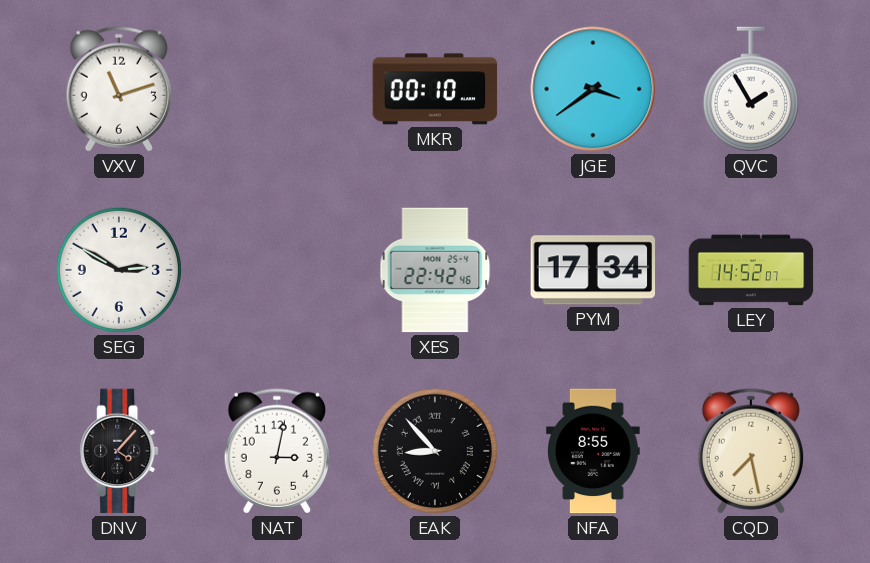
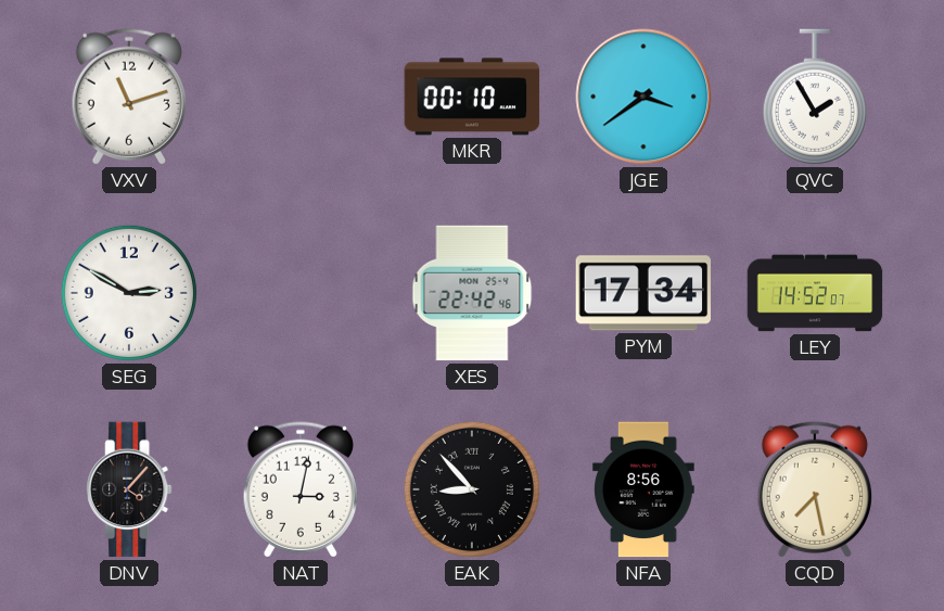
NFA: 8:55 -> 8:56
